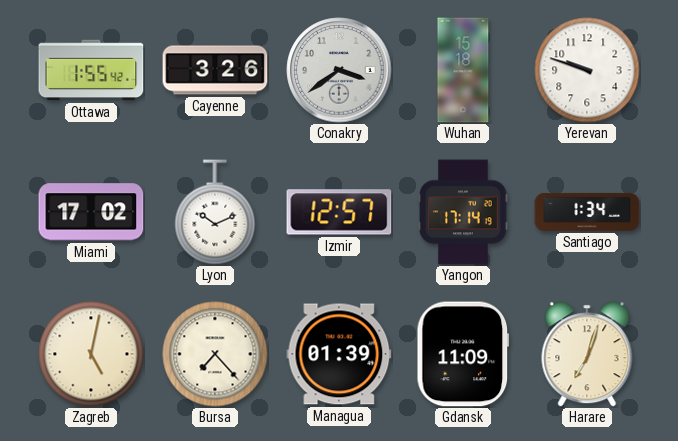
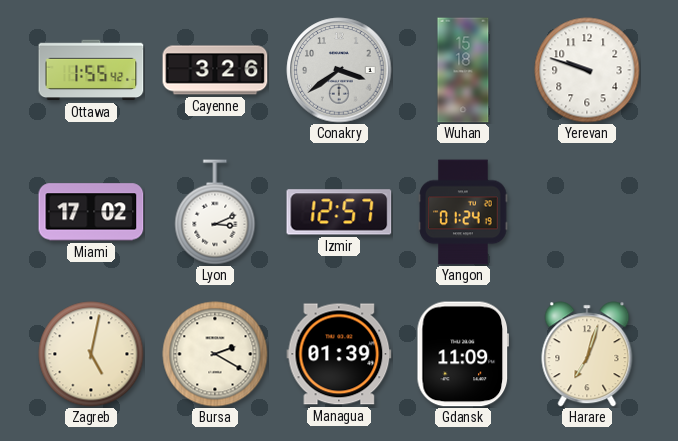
Lyon: 10:11 -> 3:11
Yangon: 17:14 -> 01:24
Santiago: 1:34 -> none
Bursa: 7:23 -> 2:20
